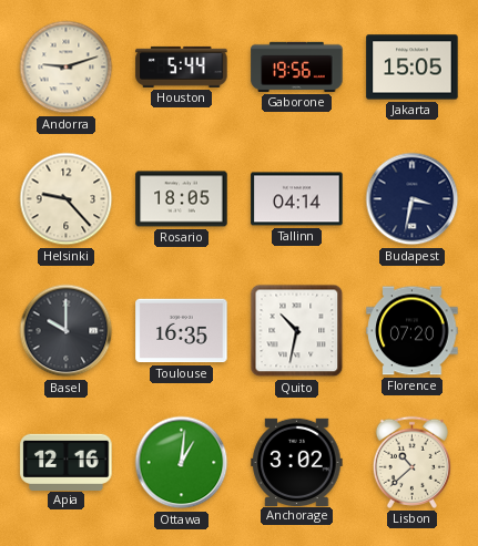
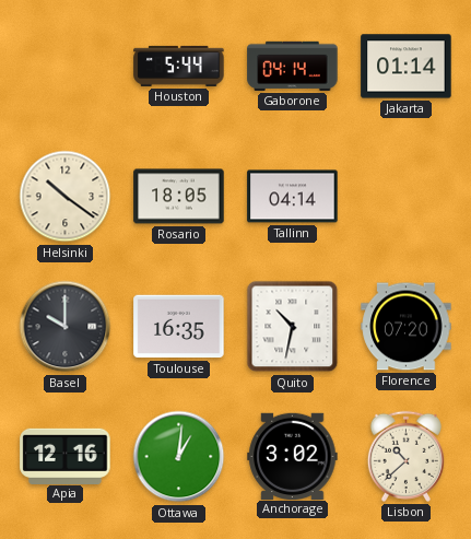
Andorra: 9:12 -> none
Gaborone: 19:56 -> 04:14
Jakarta: 15:05 -> 01:14
Helsinki: 9:23 -> 10:21
Budapest: 3:32 -> none
